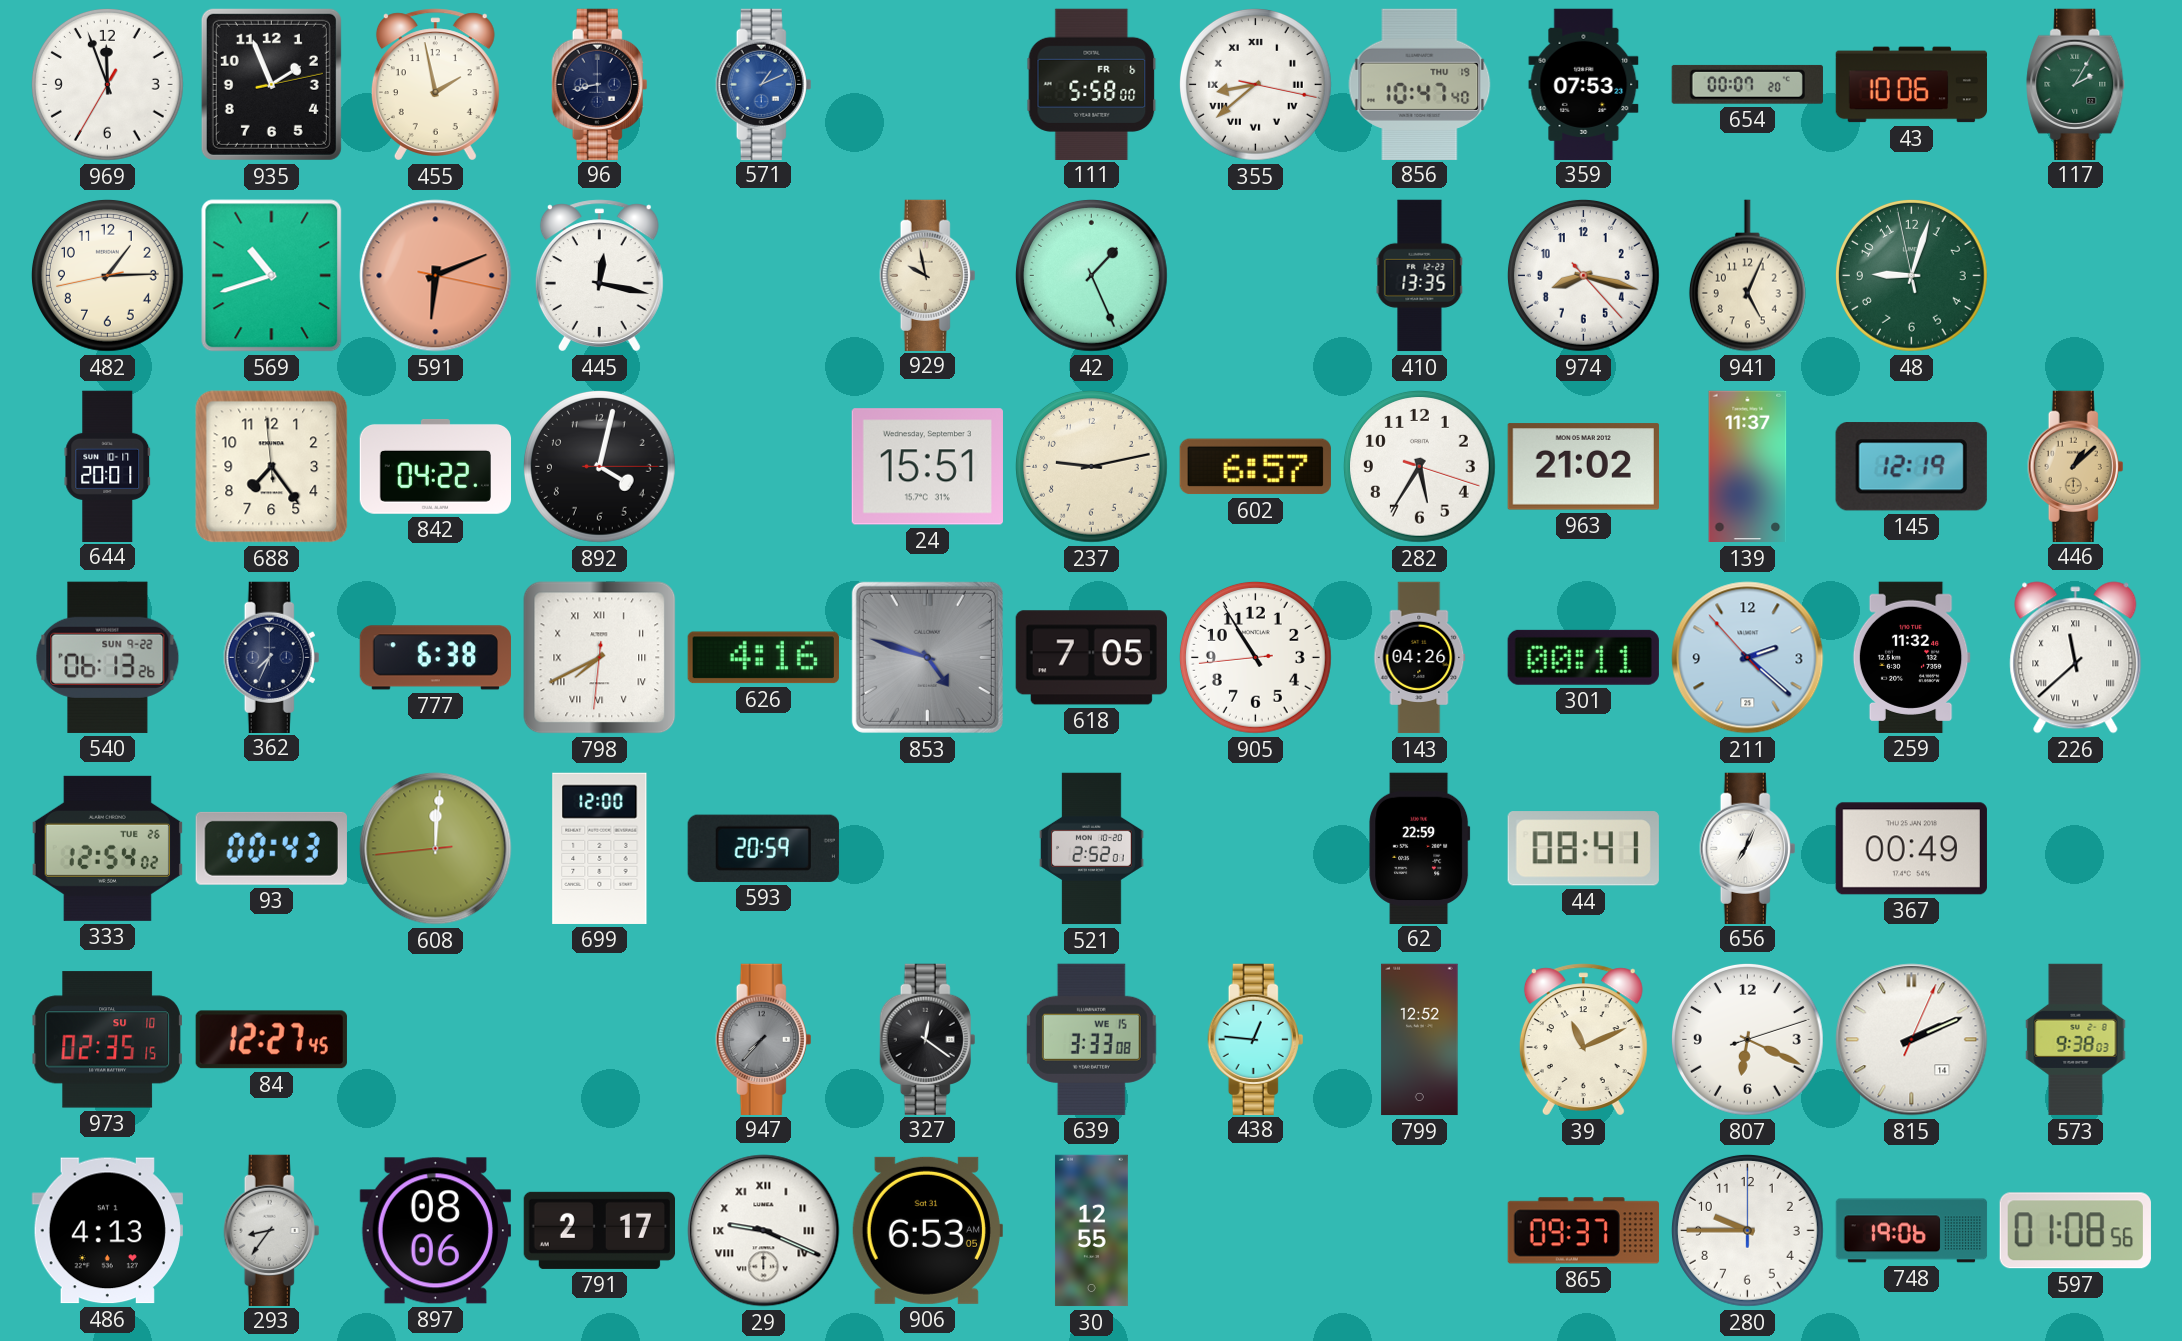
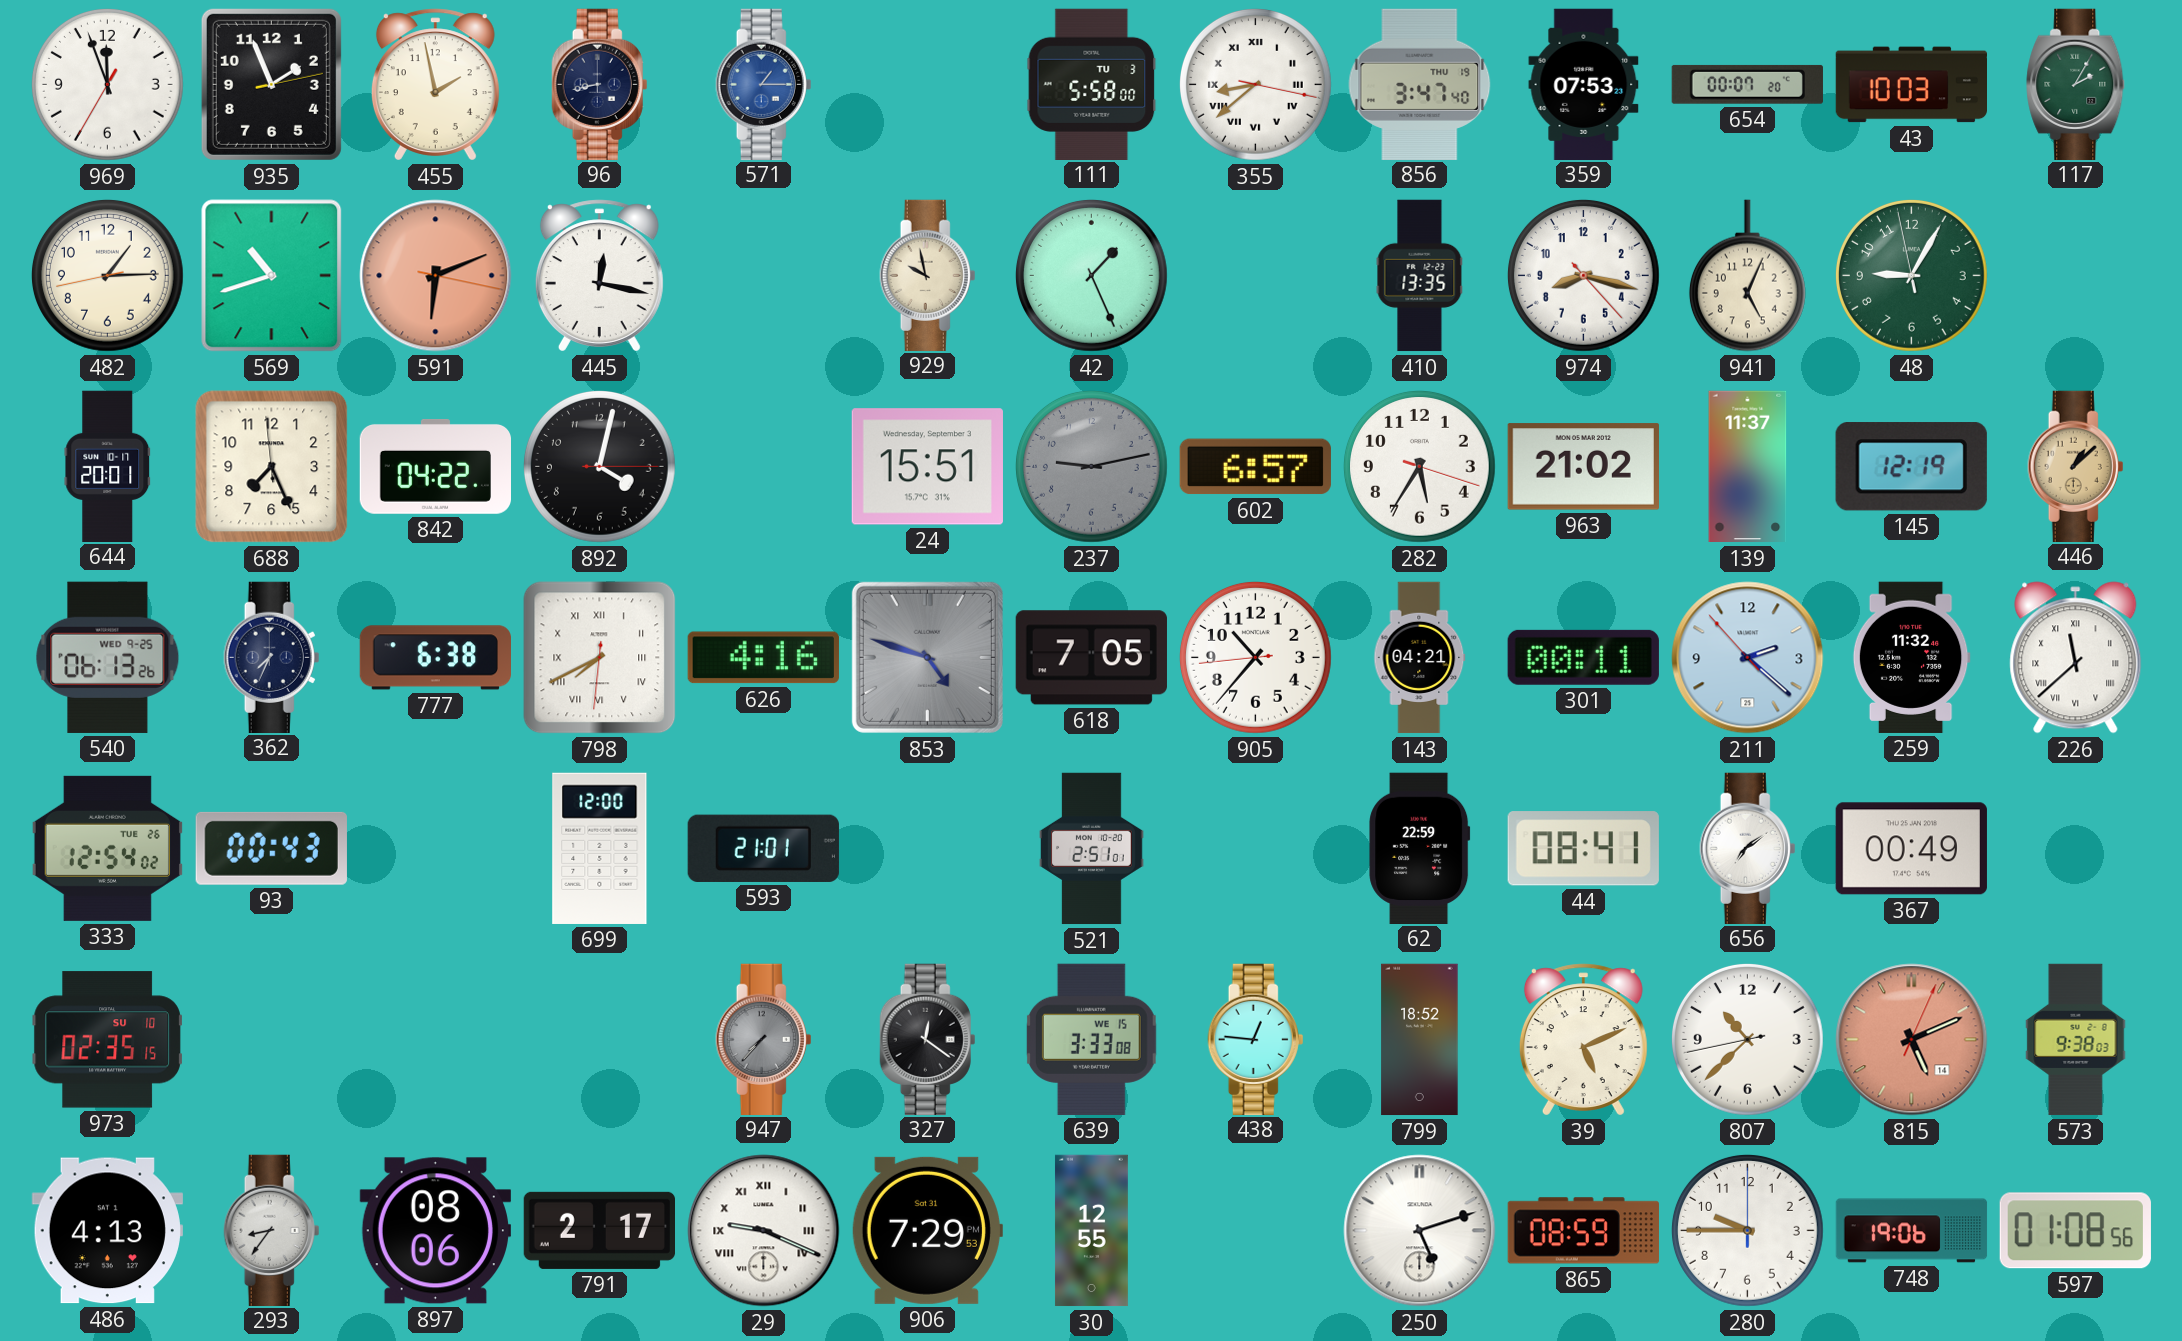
571: 1:11 -> 1:15
111 date: FR 6 -> TU 3
856: 10:47 -> 3:47
43: 10:06 -> 10:03
48: 9:02 -> 9:04
688: 7:23 -> 7:25
237 dial: cream -> grey
540 date: SUN 9-22 -> WED 9-25
905: 10:54 -> 10:36
143: 04:26 -> 04:21
608: 12:00 -> none
593: 20:59 -> 21:01
521: 2:52 -> 2:51
656: 7:04 -> 7:09
84: 12:27 -> none
799: 12:52 -> 18:52
39: 11:11 -> 5:11
807: 6:19 -> 10:37
815: 2:11 -> 5:11
815 dial: white -> salmon
906: 6:53 -> 7:29
250: none -> 5:12
865: 09:37 -> 08:59
